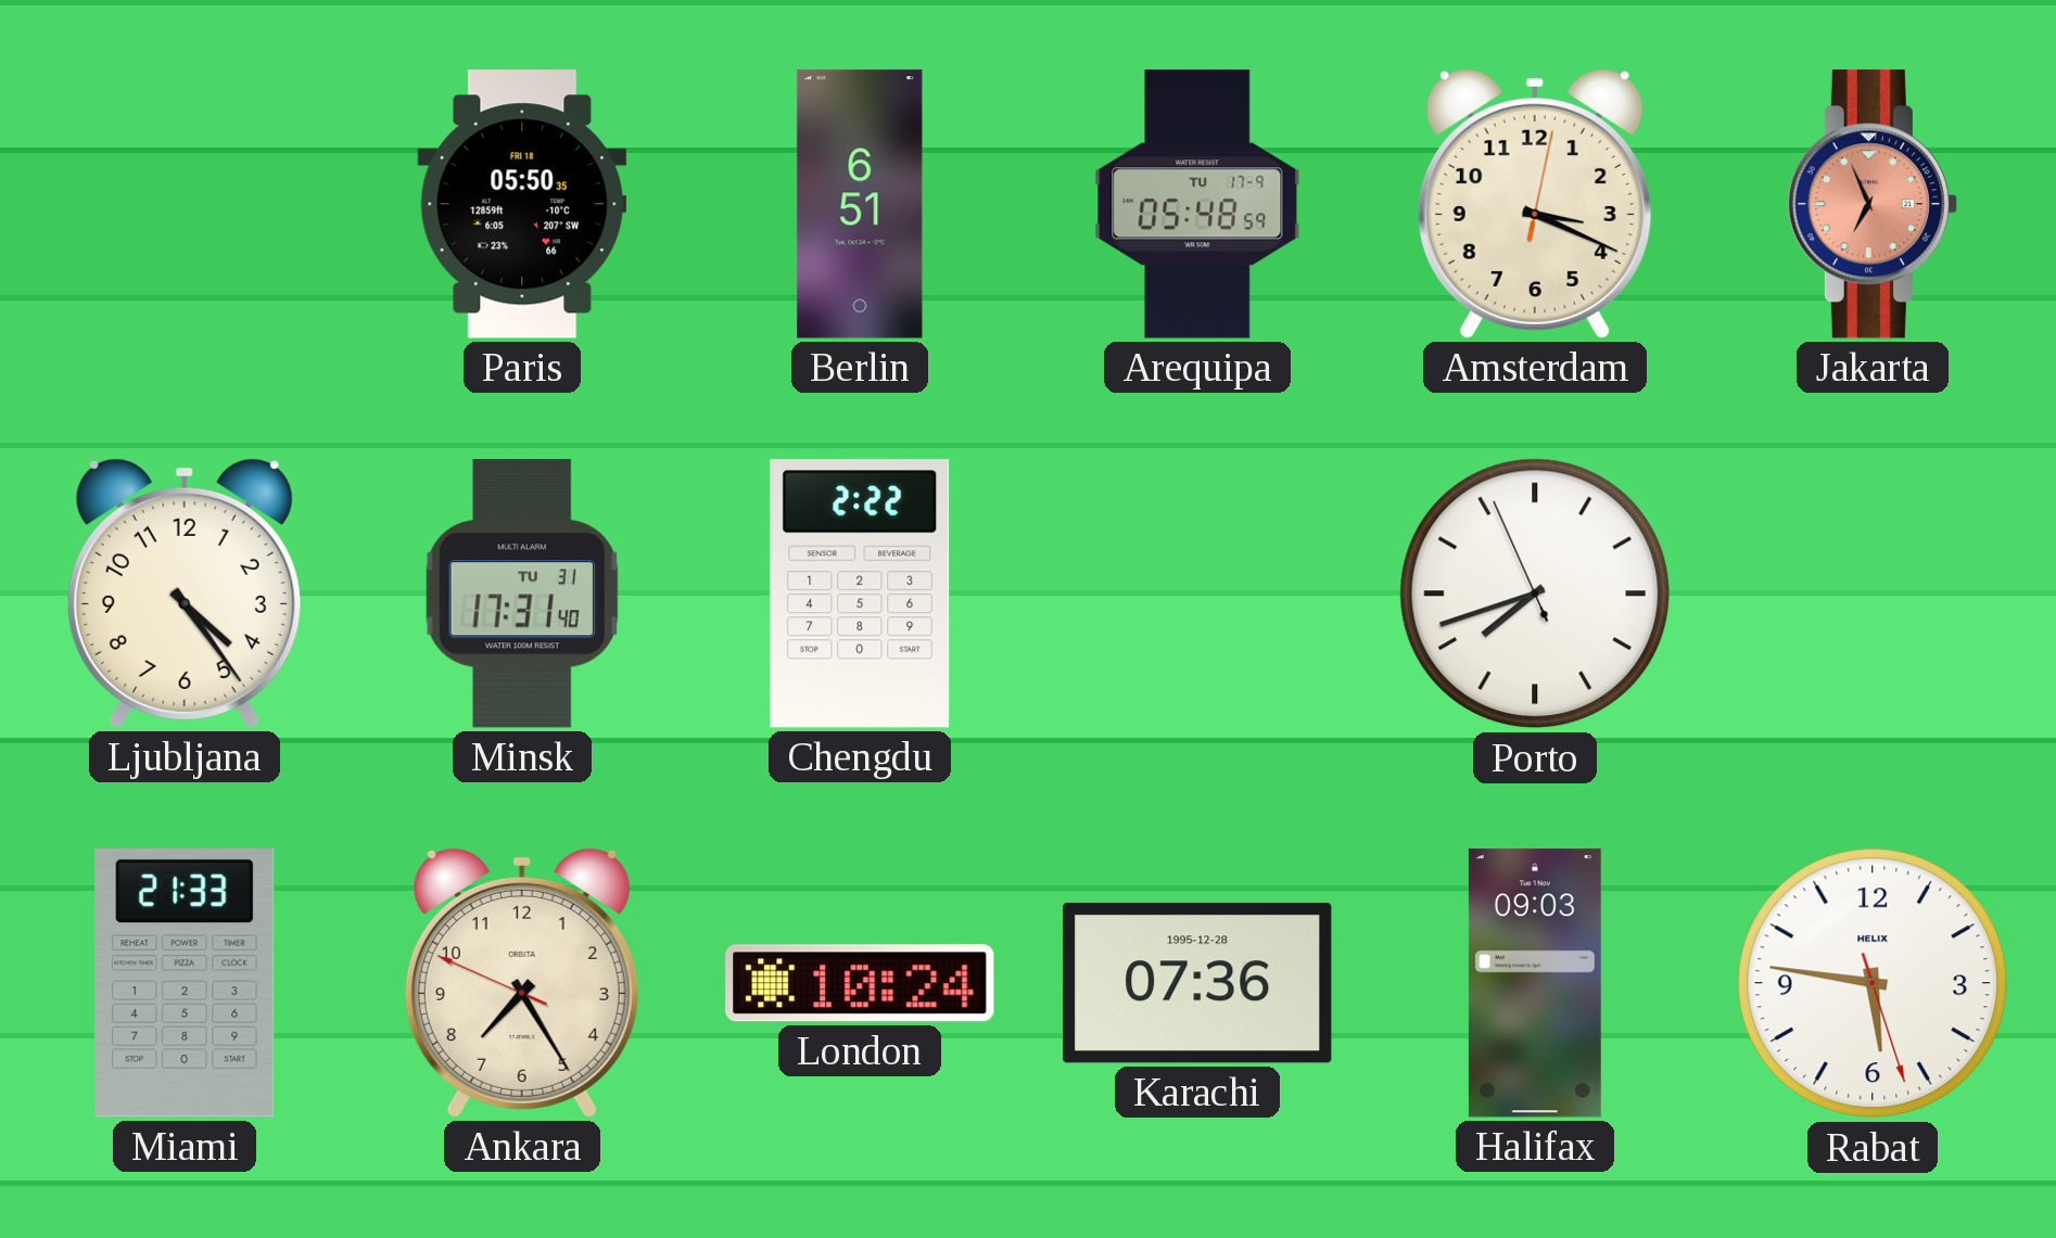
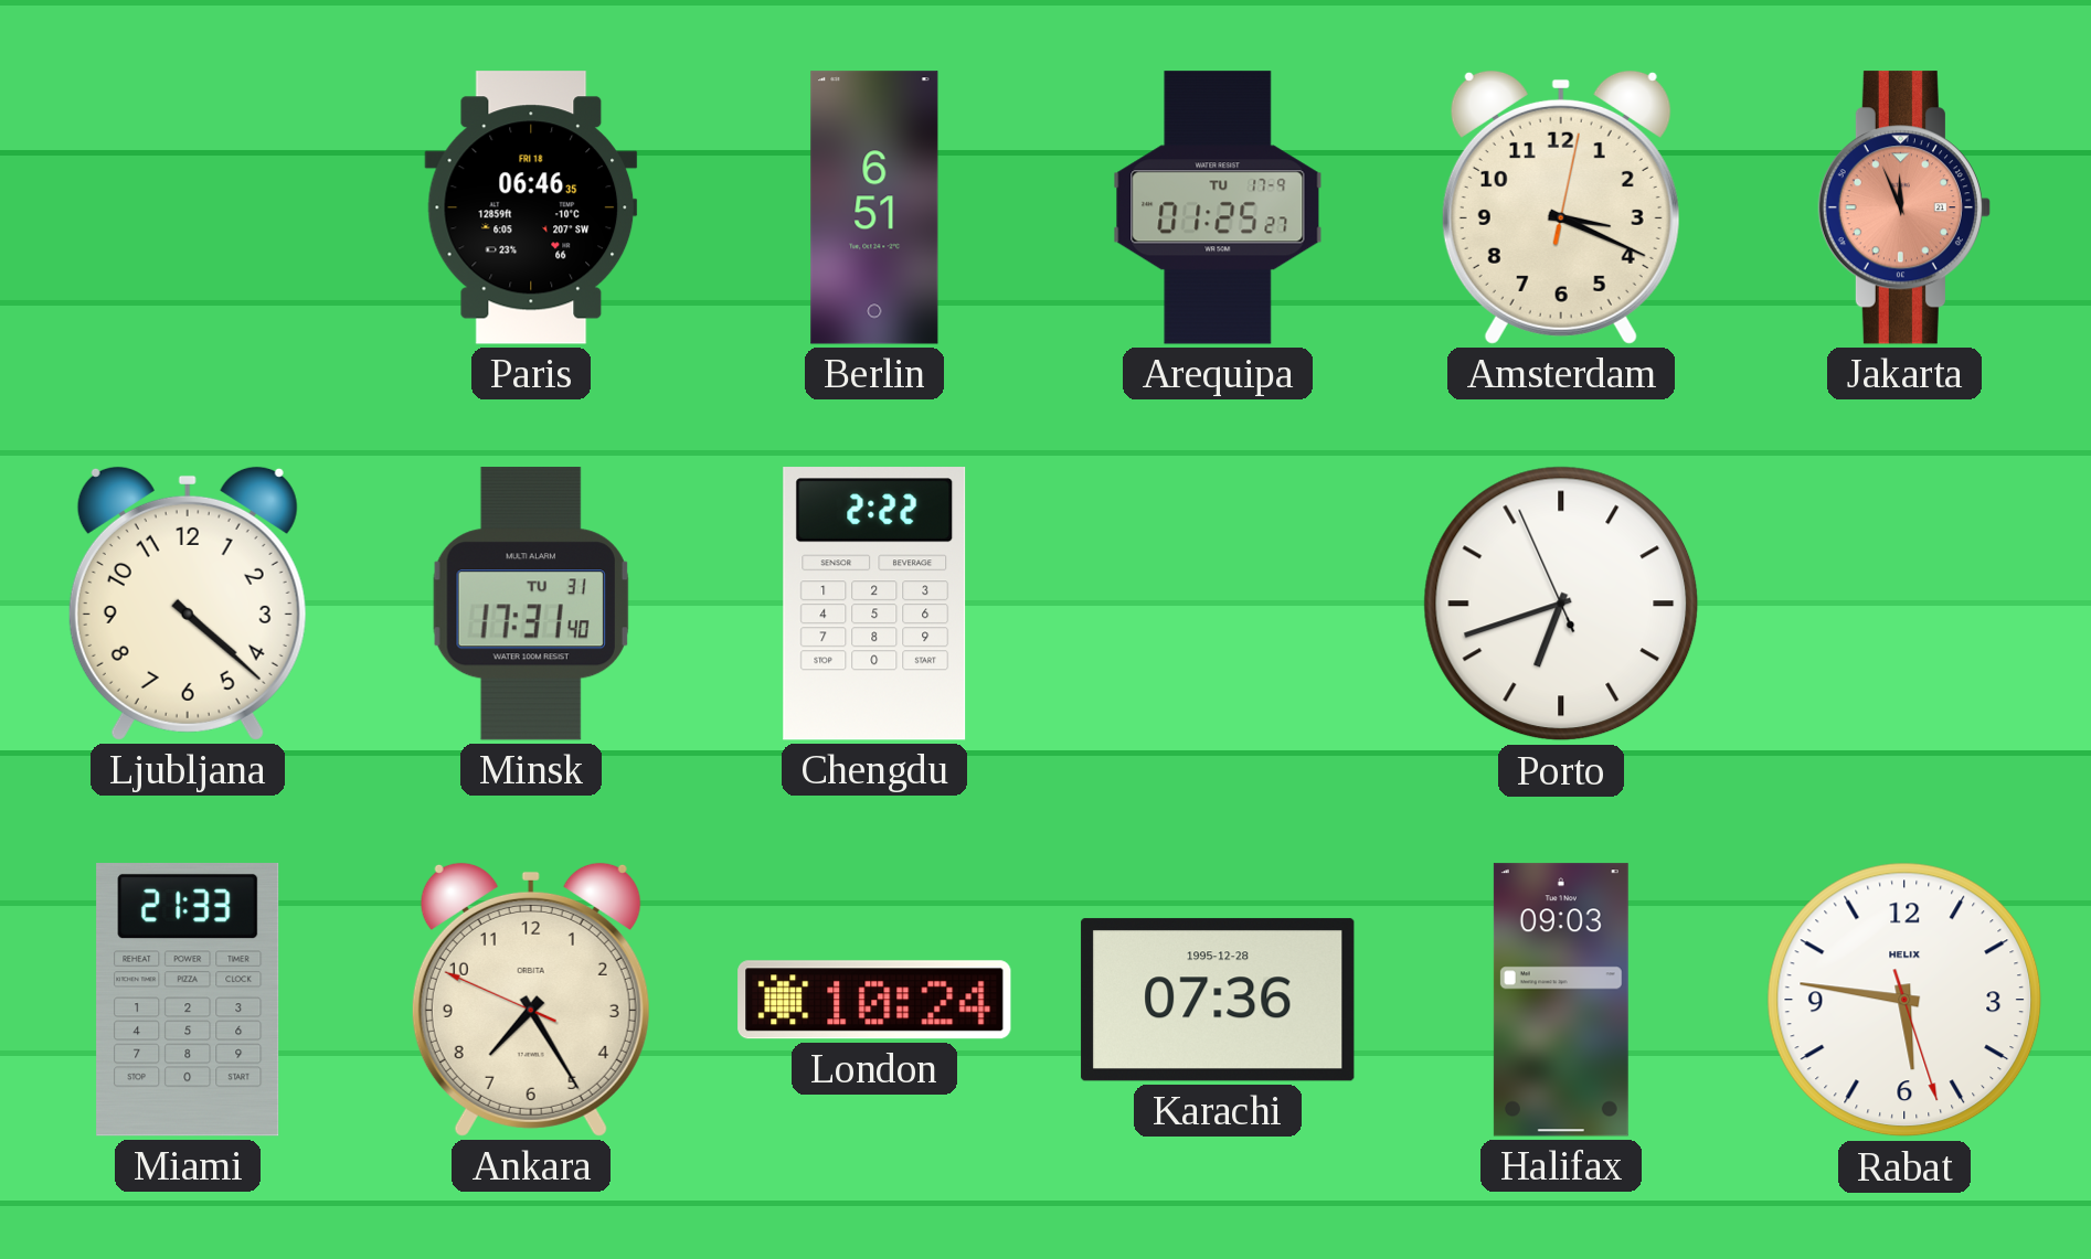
Paris: 05:50 -> 06:46
Arequipa: 05:48 -> 01:25
Jakarta: 6:56 -> 11:56
Ljubljana: 4:24 -> 4:22
Porto: 7:41 -> 6:41
